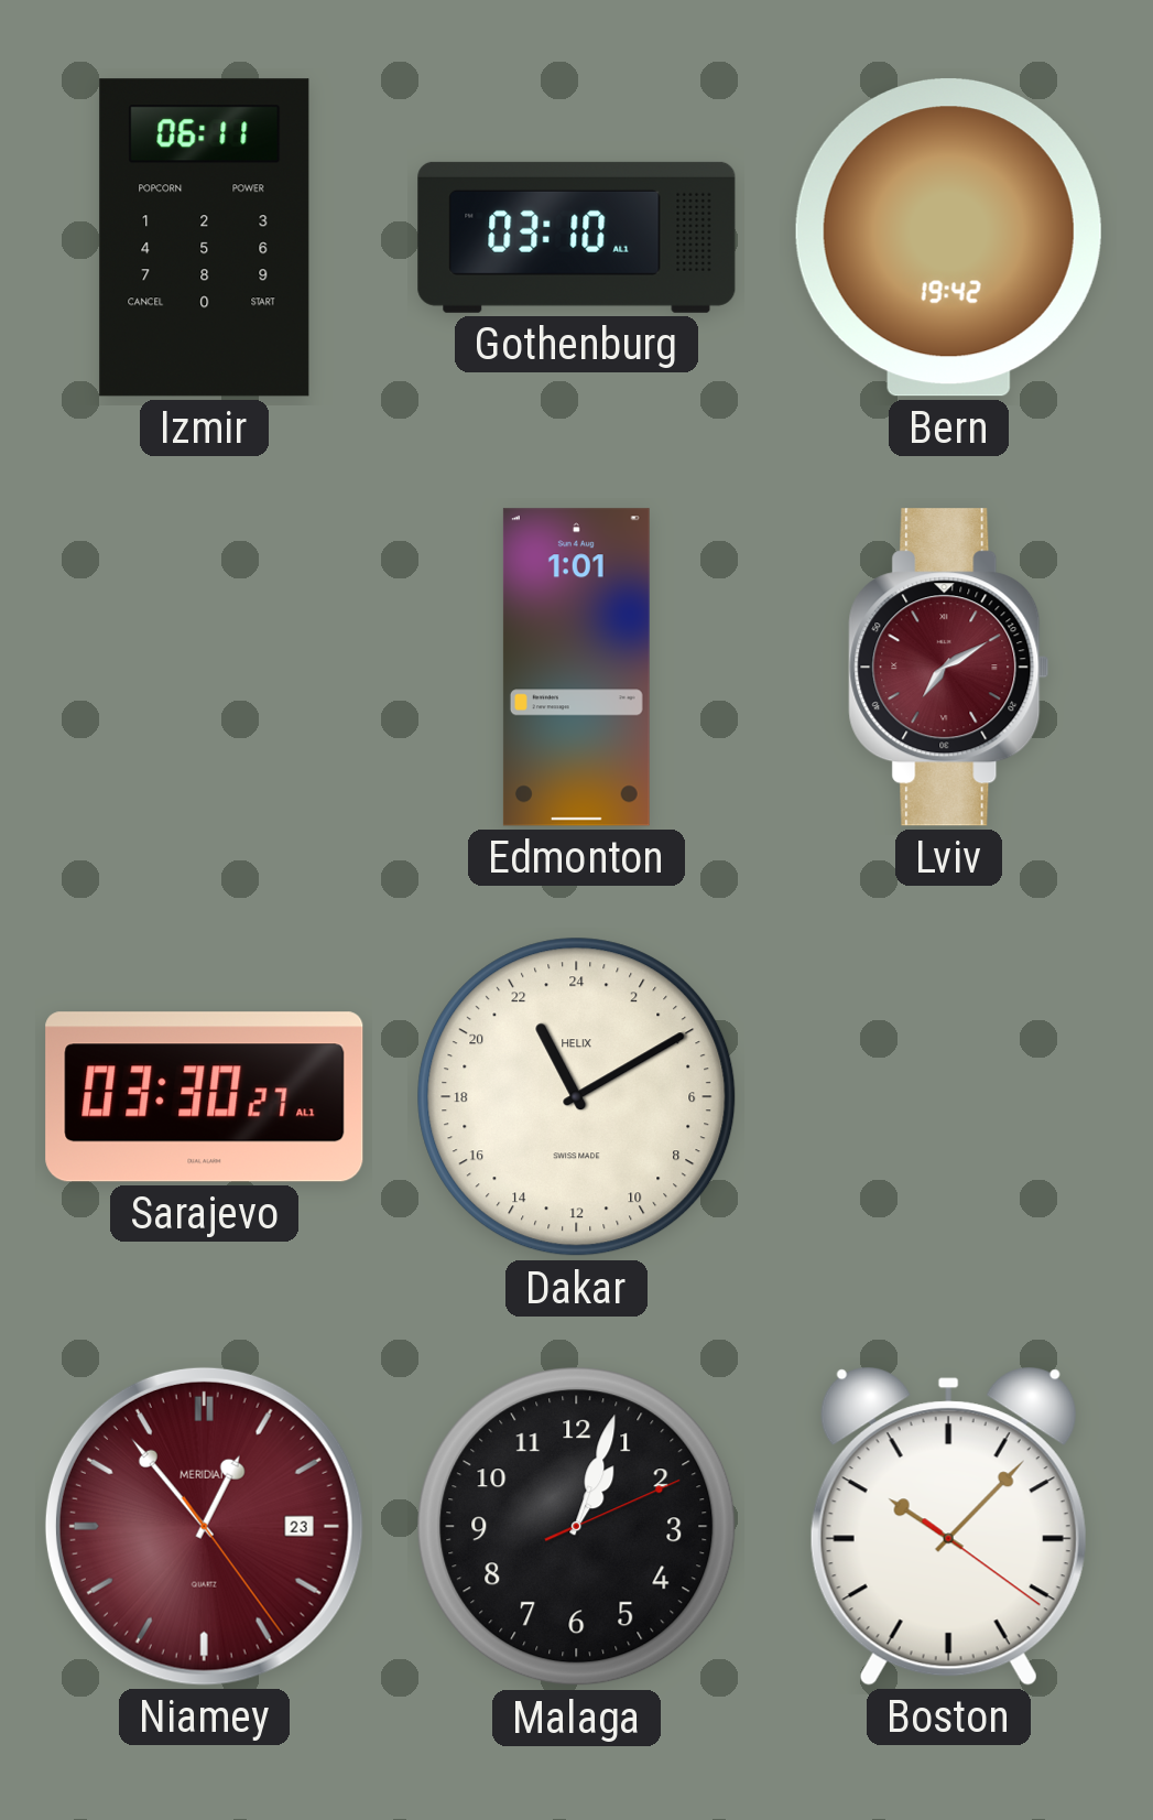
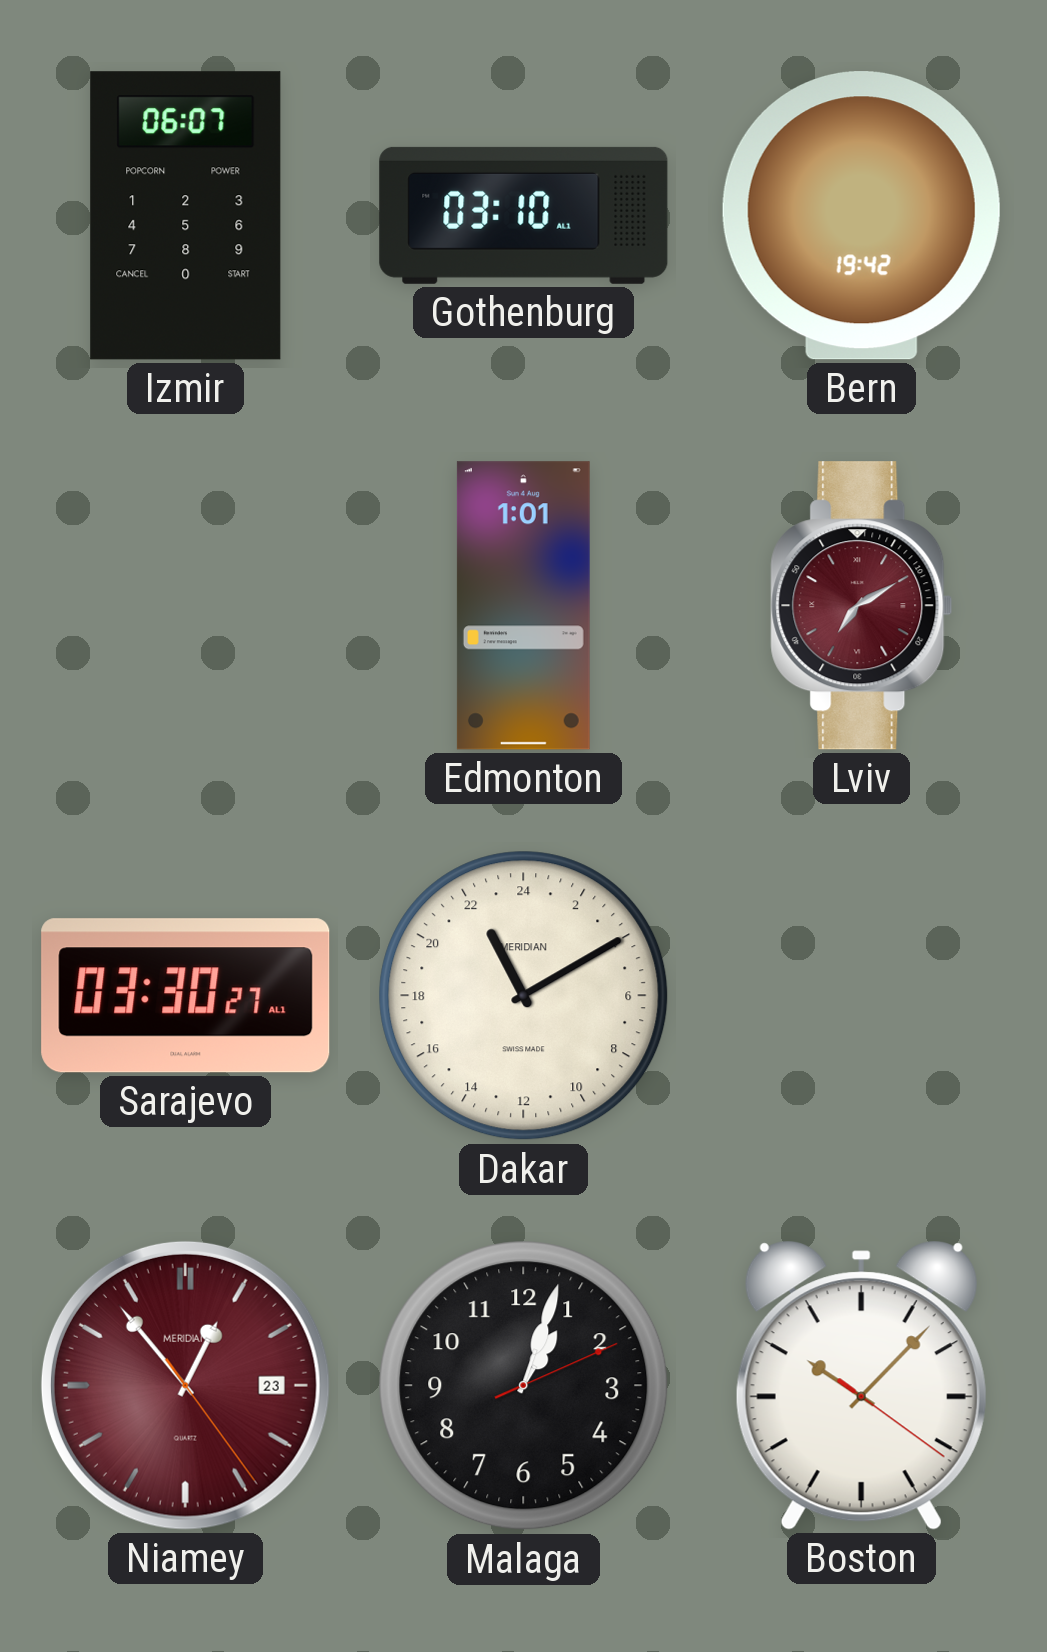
Izmir: 06:11 -> 06:07
Dakar brand: HELIX -> MERIDIAN
